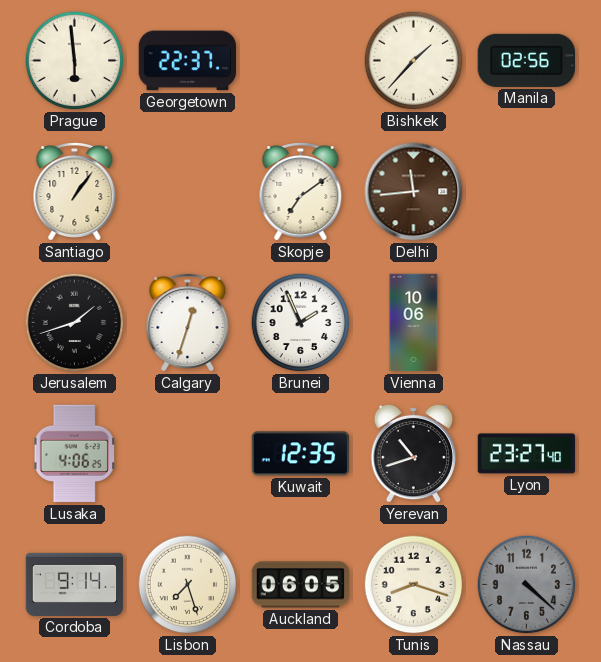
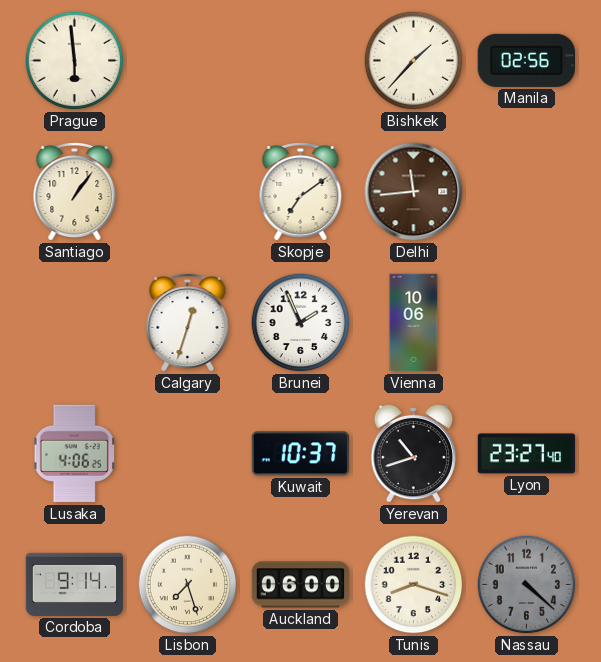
Georgetown: 22:37 -> none
Jerusalem: 1:42 -> none
Kuwait: 12:35 -> 10:37
Auckland: 06:05 -> 06:00
